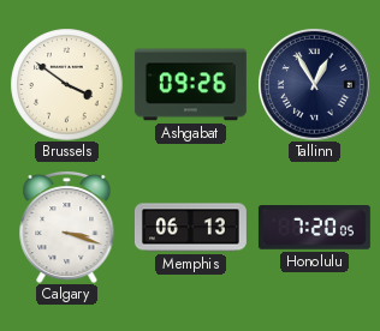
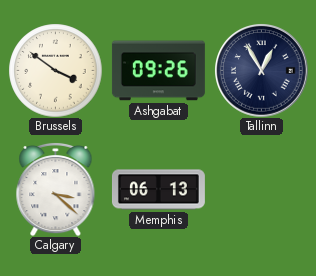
Calgary: 3:18 -> 3:22
Honolulu: 7:20 -> none
